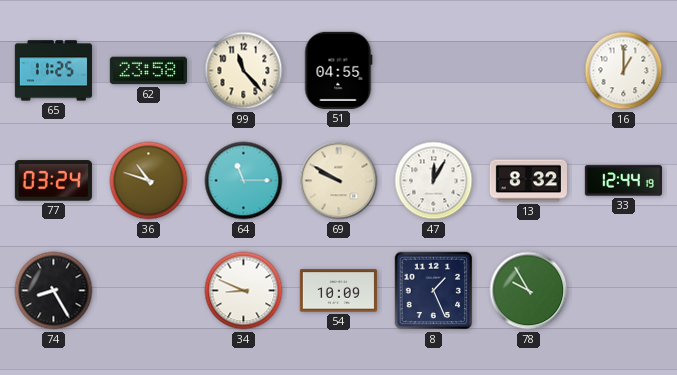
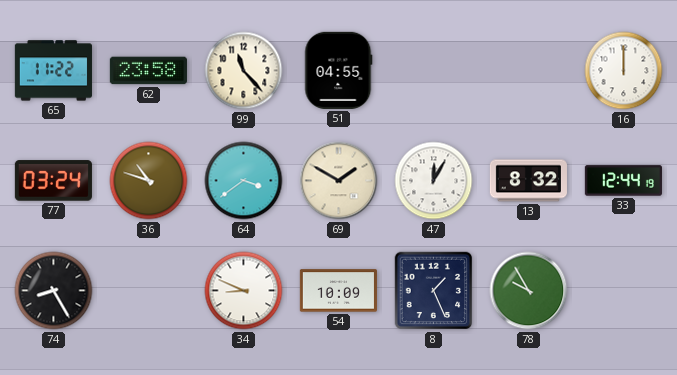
65: 11:25 -> 11:22
16: 1:00 -> 12:00
64: 11:15 -> 3:39
69: 9:50 -> 1:50
